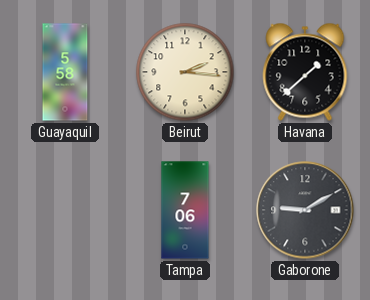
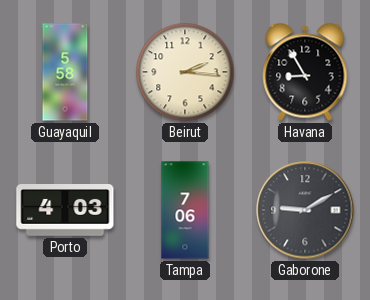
Havana: 1:38 -> 8:55
Porto: none -> 4:03
